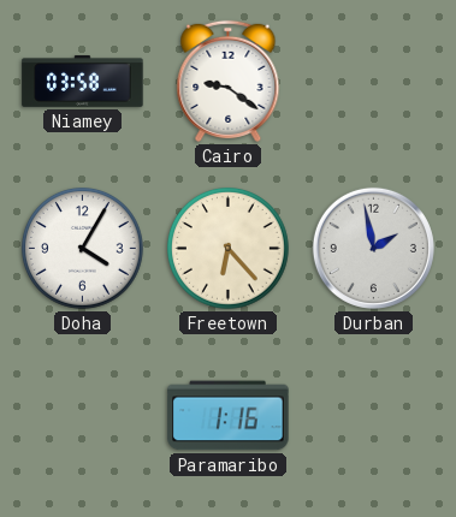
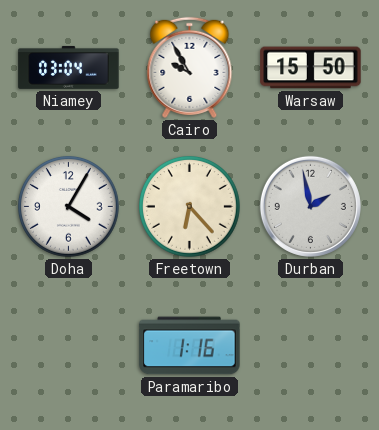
Niamey: 03:58 -> 03:04
Cairo: 9:21 -> 9:55
Warsaw: none -> 15:50
